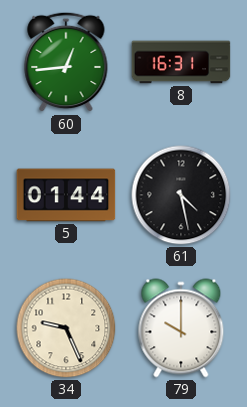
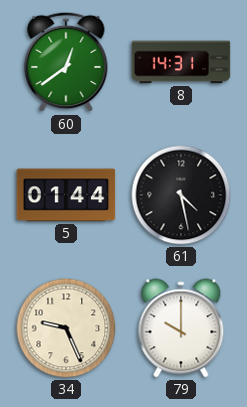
60: 12:44 -> 12:39
8: 16:31 -> 14:31
